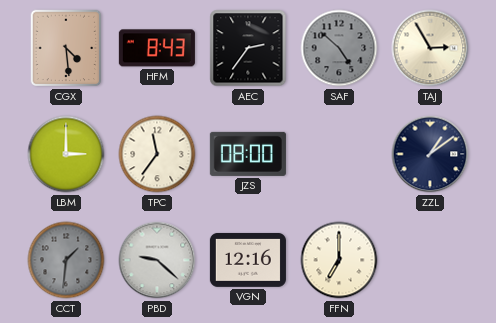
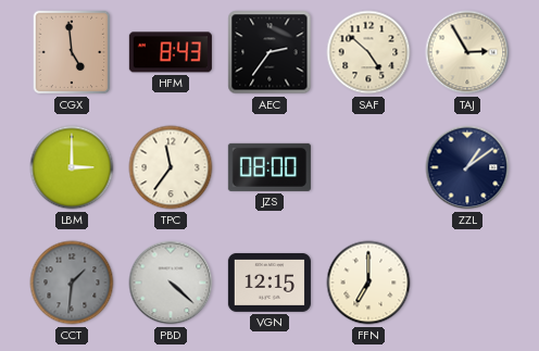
CGX: 4:29 -> 4:59
SAF dial: grey -> cream
PBD: 9:22 -> 4:22
VGN: 12:16 -> 12:15
